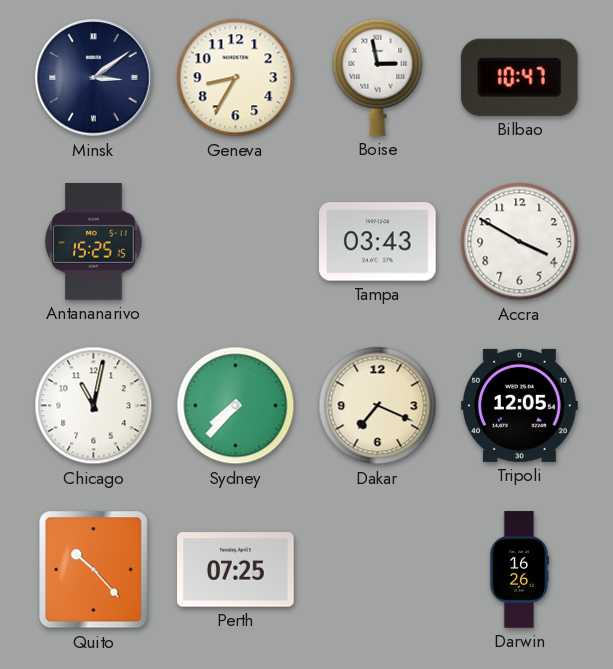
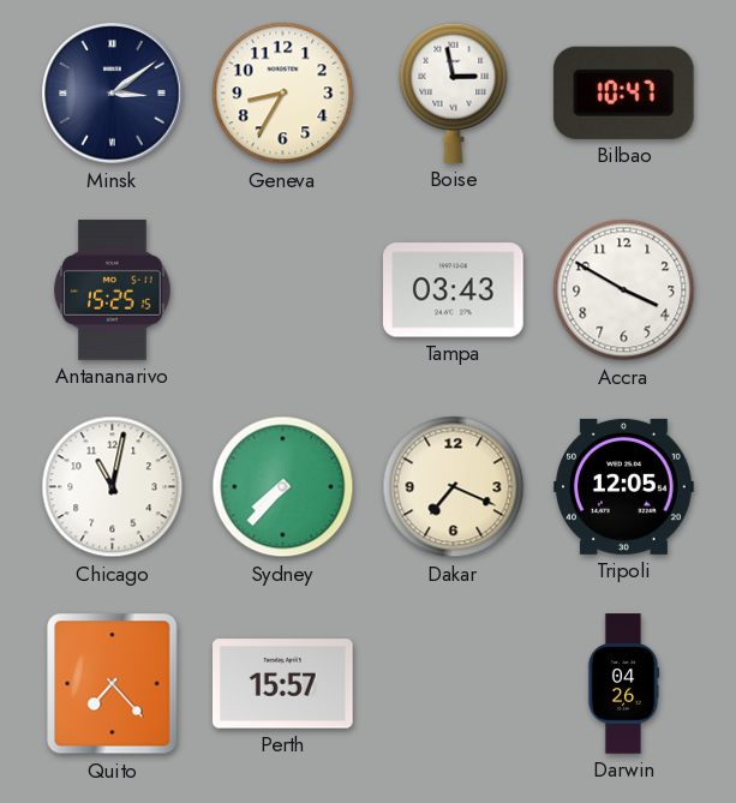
Quito: 10:23 -> 7:23
Perth: 07:25 -> 15:57
Darwin: 16:26 -> 04:26
